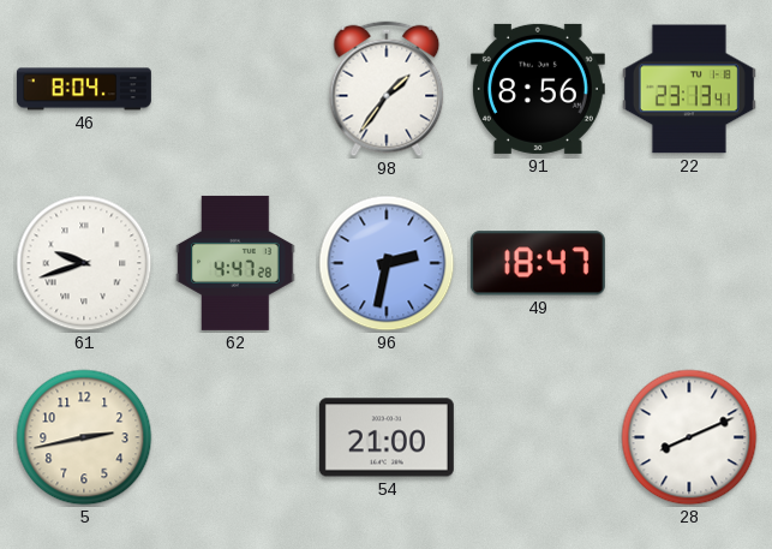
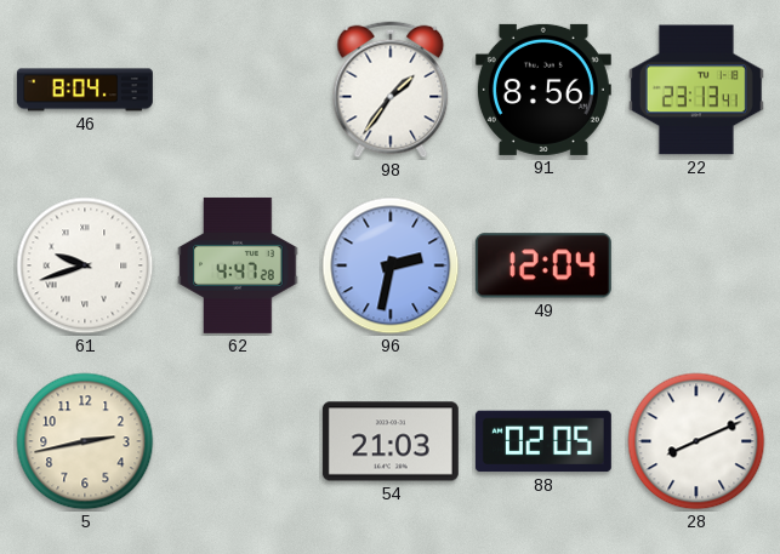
49: 18:47 -> 12:04
54: 21:00 -> 21:03
88: none -> 02:05
